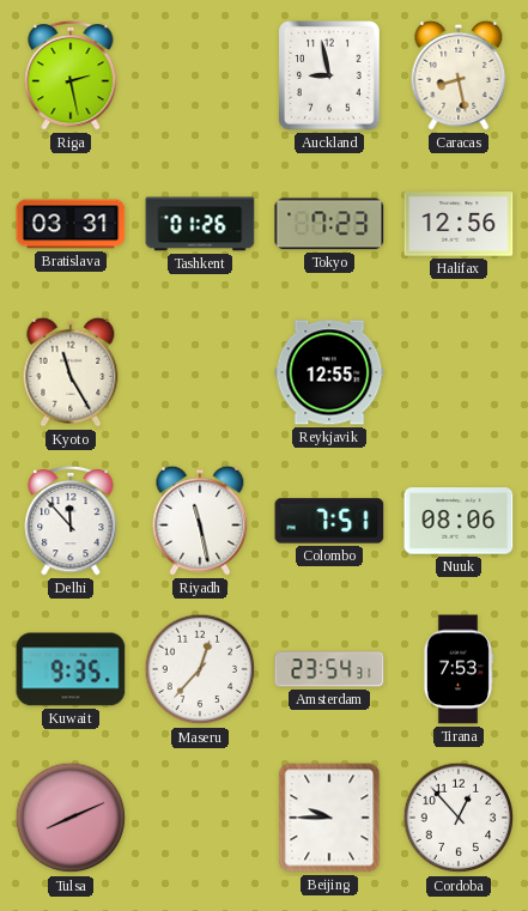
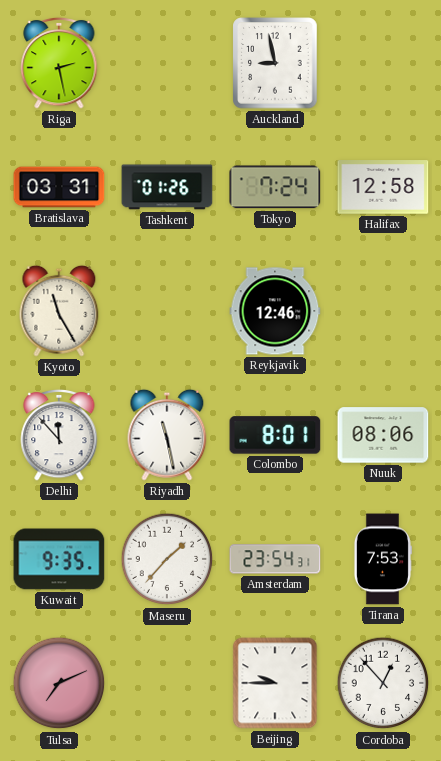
Caracas: 8:28 -> none
Tokyo: 7:23 -> 7:24
Halifax: 12:56 -> 12:58
Reykjavik: 12:55 -> 12:46
Colombo: 7:51 -> 8:01
Maseru: 12:37 -> 1:37
Tulsa: 8:11 -> 7:11
